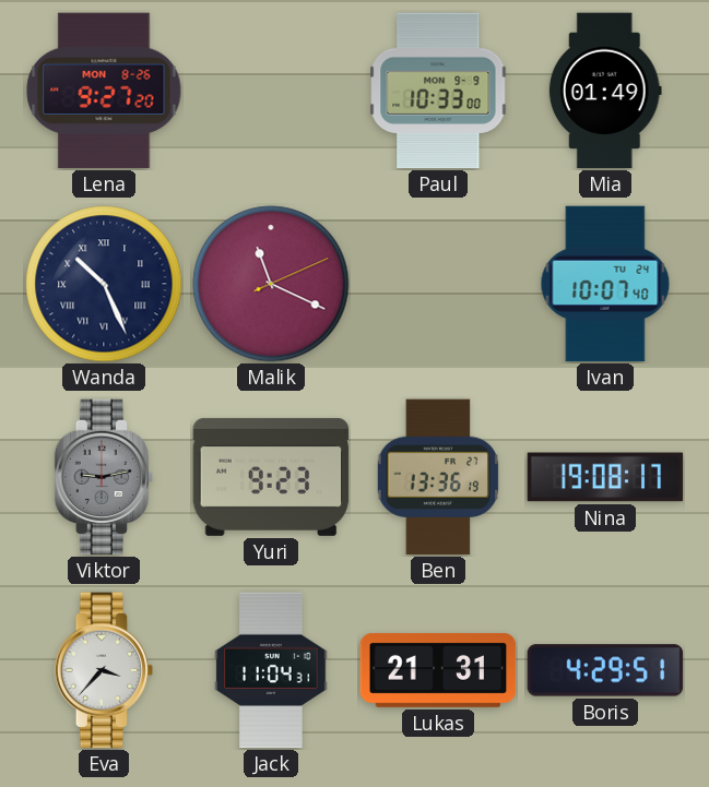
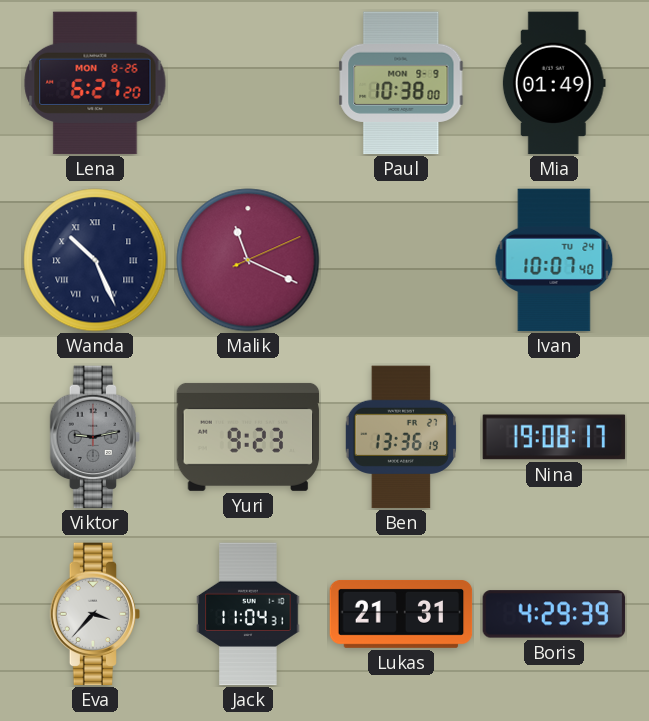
Lena: 9:27 -> 6:27
Paul: 10:33 -> 10:38
Boris: 4:29:51 -> 4:29:39
